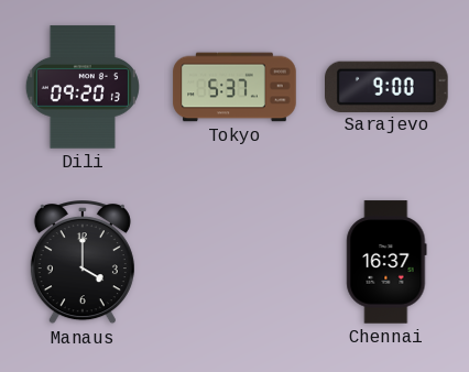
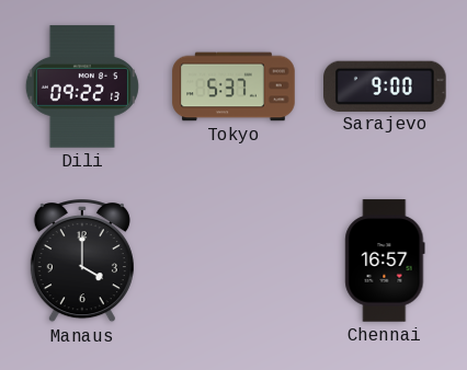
Dili: 09:20 -> 09:22
Chennai: 16:37 -> 16:57
